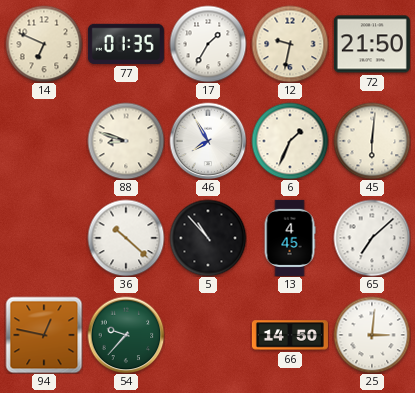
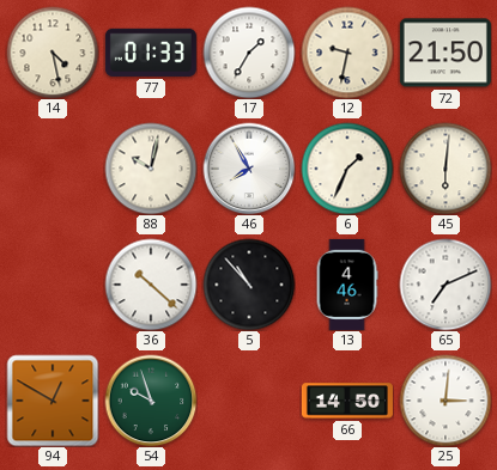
14: 6:49 -> 4:28
77: 01:35 -> 01:33
88: 8:48 -> 10:02
13: 4:45 -> 4:46
65: 7:08 -> 7:11
94: 12:47 -> 12:50
54: 9:37 -> 9:57
